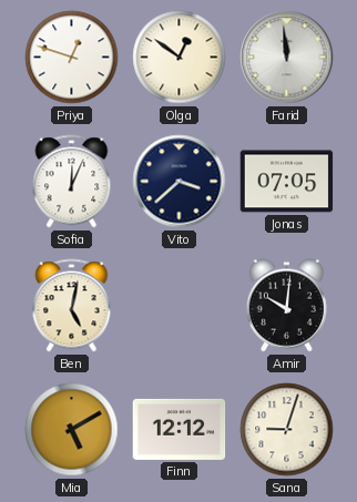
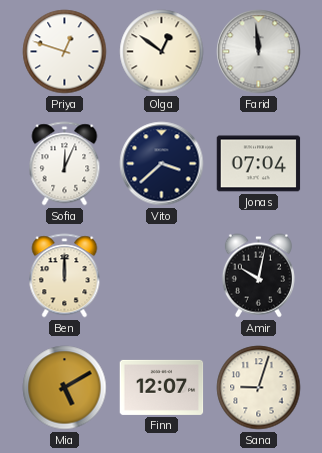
Jonas: 07:05 -> 07:04
Ben: 5:02 -> 12:00
Amir: 10:01 -> 10:02
Finn: 12:12 -> 12:07
